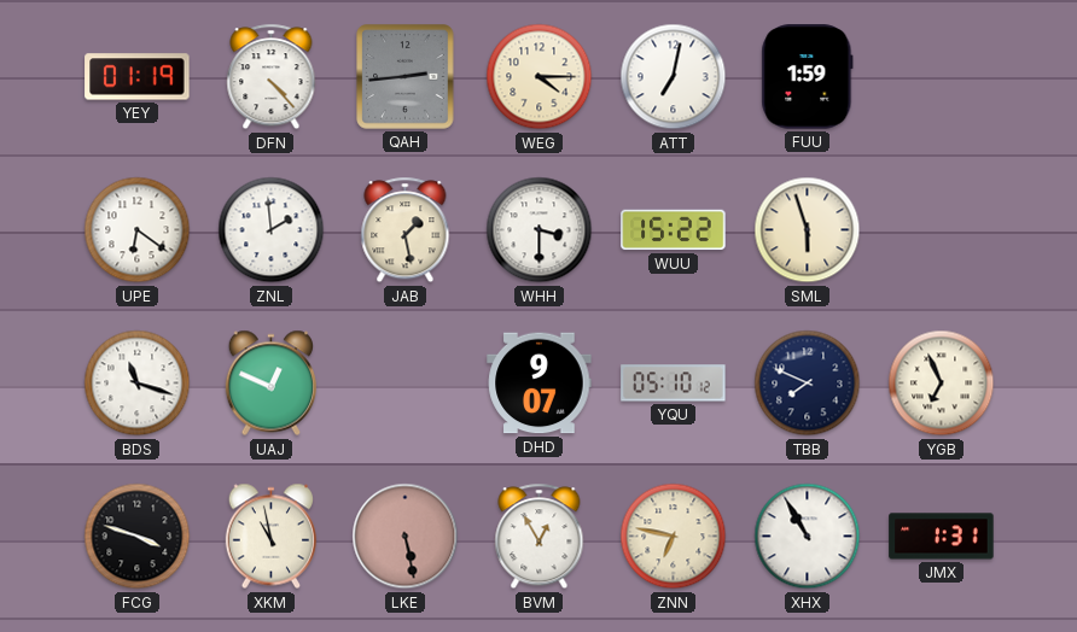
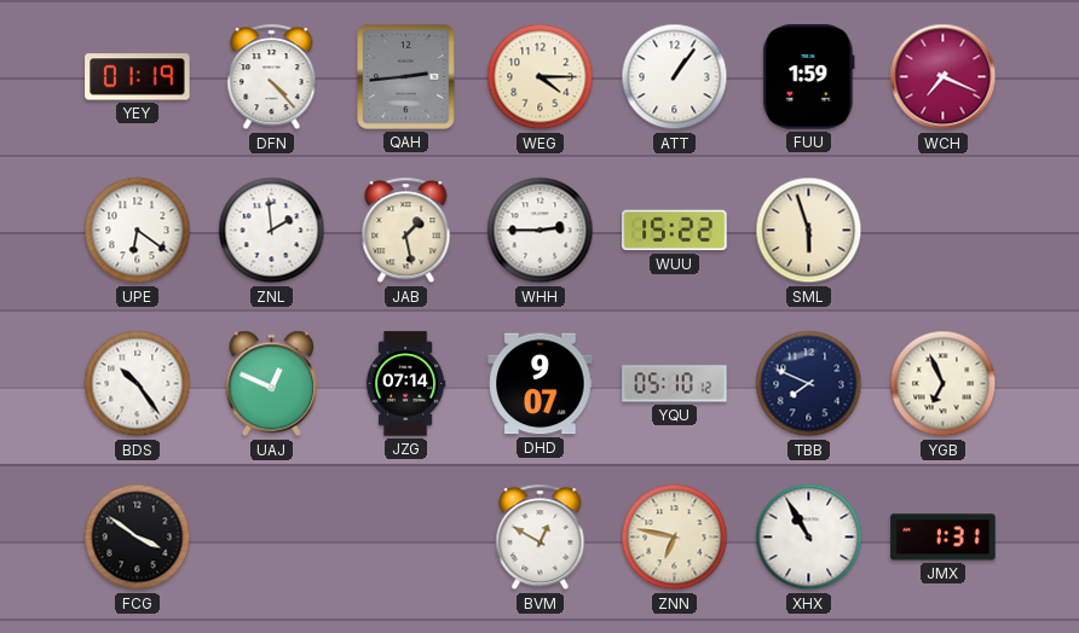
ATT: 7:02 -> 1:06
WCH: none -> 7:19
WHH: 3:30 -> 2:45
BDS: 11:18 -> 10:24
JZG: none -> 07:14
FCG: 3:48 -> 3:51
XKM: 10:58 -> none
LKE: 5:28 -> none
BVM: 12:55 -> 12:50
